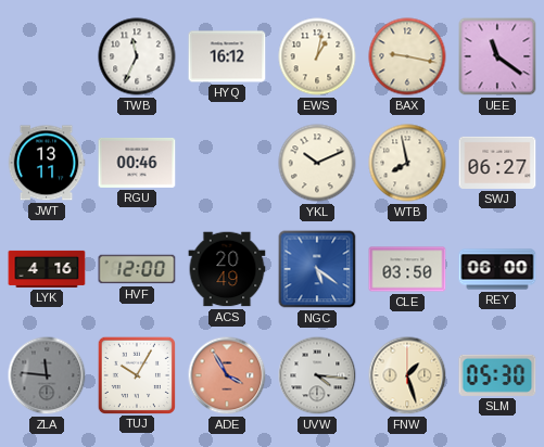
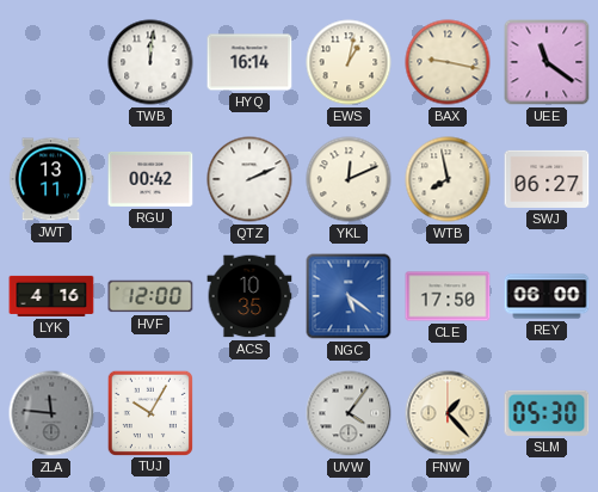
TWB: 11:34 -> 12:01
HYQ: 16:12 -> 16:14
RGU: 00:46 -> 00:42
QTZ: none -> 2:11
YKL: 10:11 -> 12:11
ACS: 20:49 -> 10:35
CLE: 03:50 -> 17:50
ADE: 3:55 -> none
UVW: 4:16 -> 4:06
FNW: 1:27 -> 1:23
